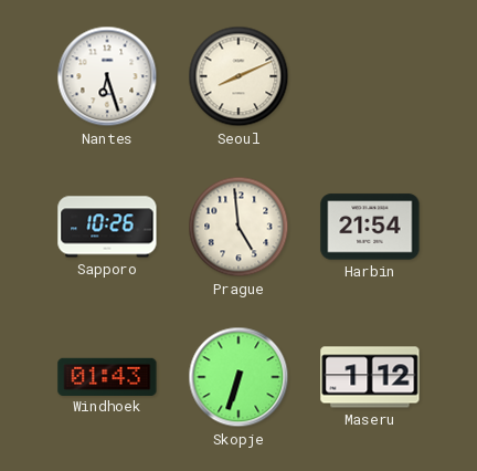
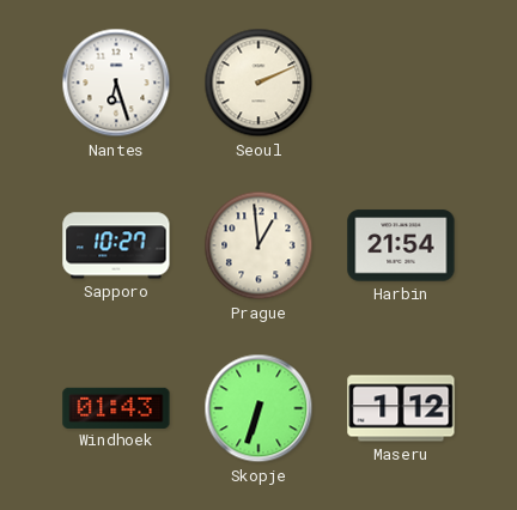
Seoul: 8:11 -> 2:11
Sapporo: 10:26 -> 10:27
Prague: 4:59 -> 12:59
